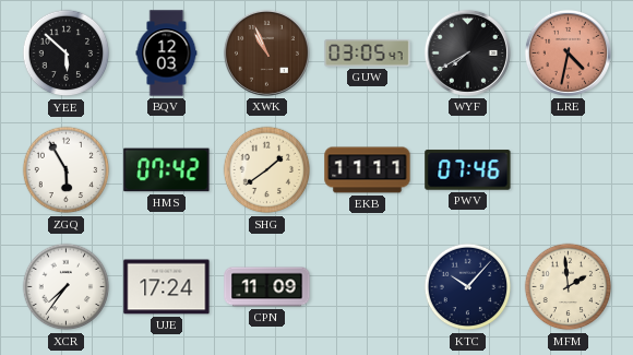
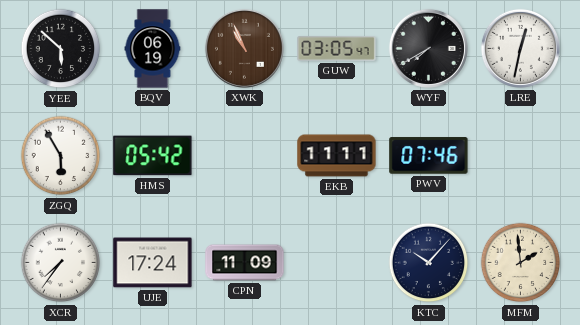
BQV: 12:03 -> 06:19
LRE: 4:32 -> 12:32
LRE dial: salmon -> white
HMS: 07:42 -> 05:42
SHG: 1:39 -> none
